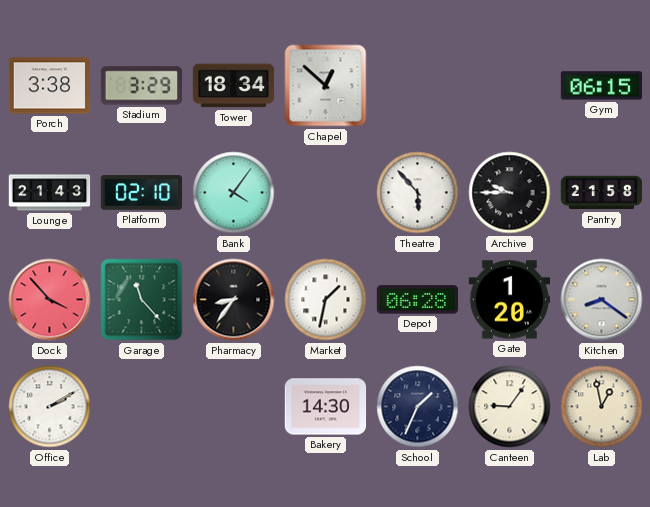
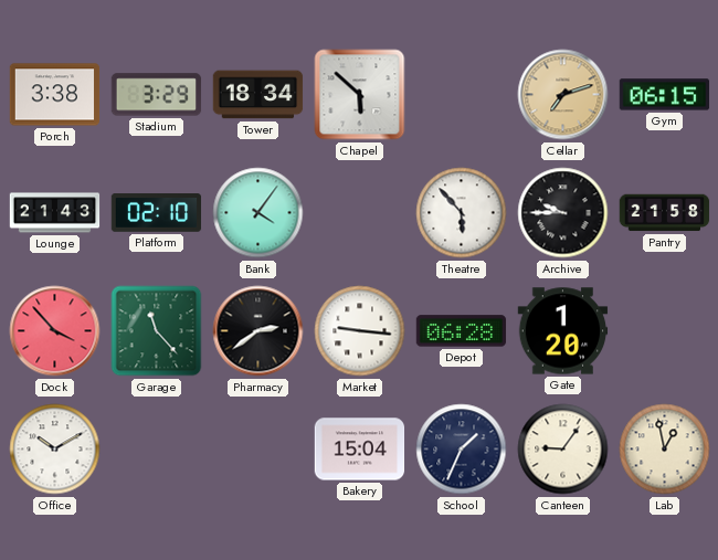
Chapel: 12:52 -> 5:52
Cellar: none -> 7:12
Pharmacy: 8:36 -> 2:39
Market: 1:32 -> 9:16
Kitchen: 8:21 -> none
Office: 2:10 -> 10:10
Bakery: 14:30 -> 15:04
